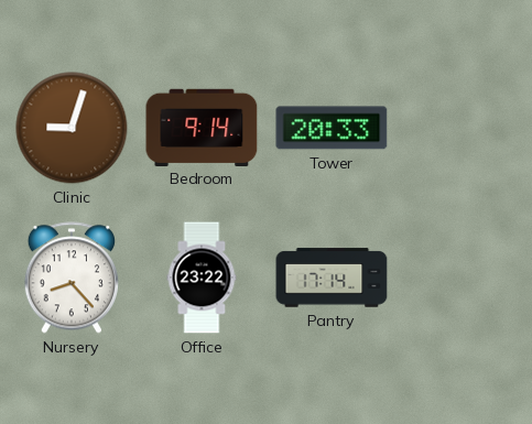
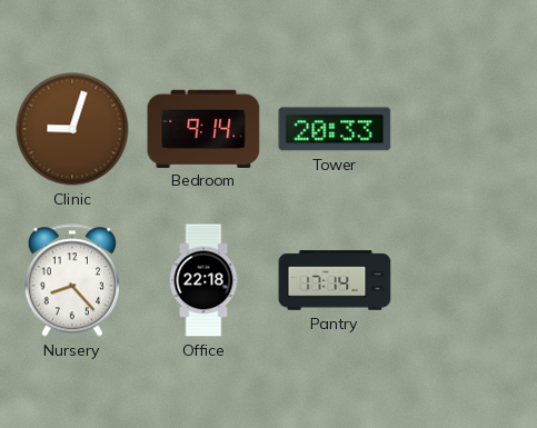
Office: 23:22 -> 22:18
